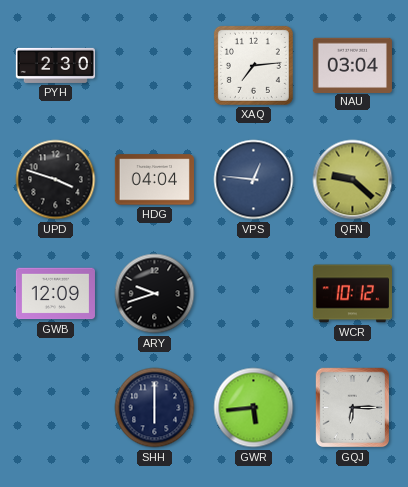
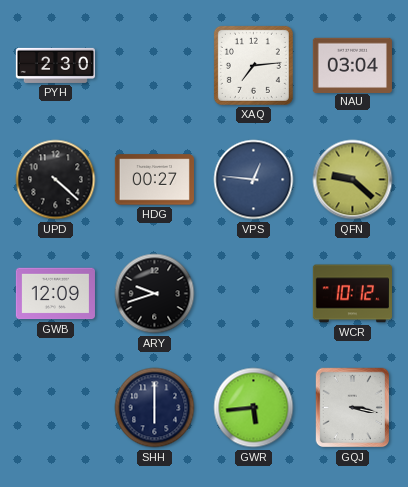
UPD: 3:48 -> 4:22
HDG: 04:04 -> 00:27
GQJ: 6:15 -> 3:17
